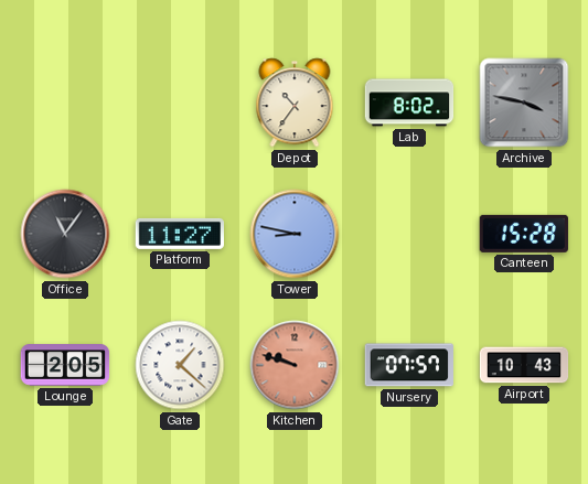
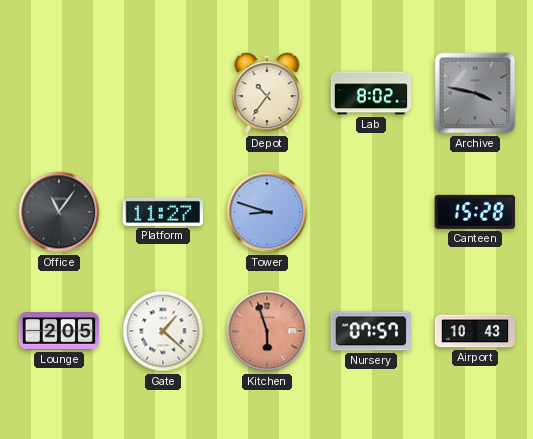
Tower: 8:47 -> 8:48
Kitchen: 9:48 -> 5:57
